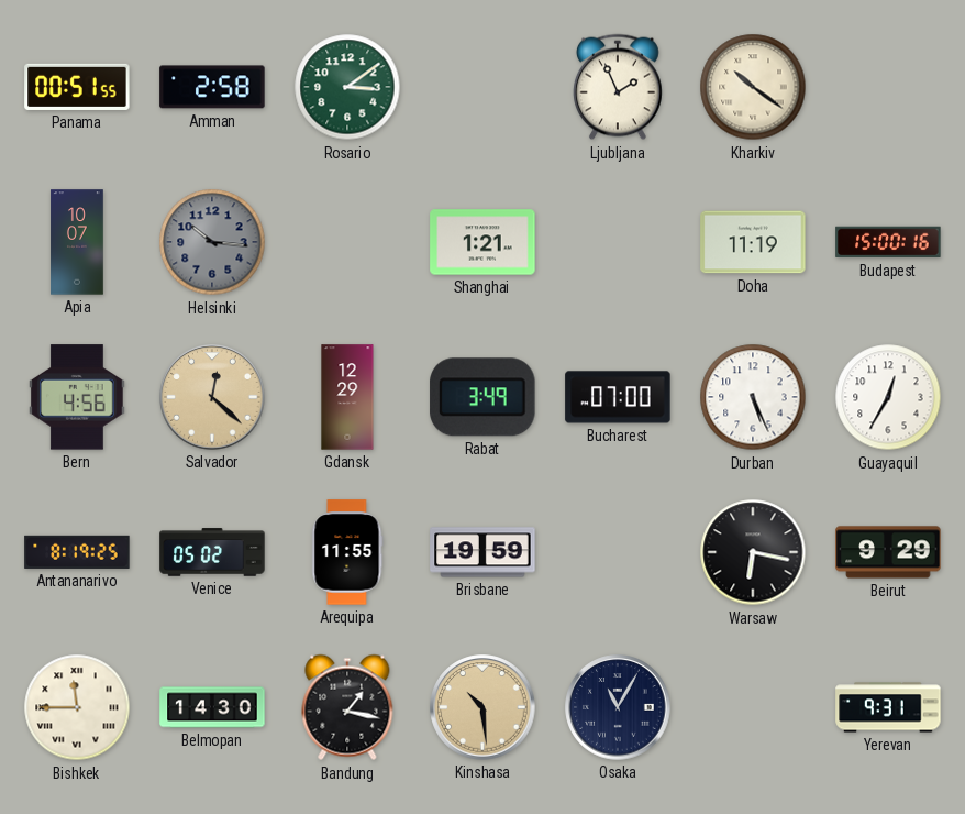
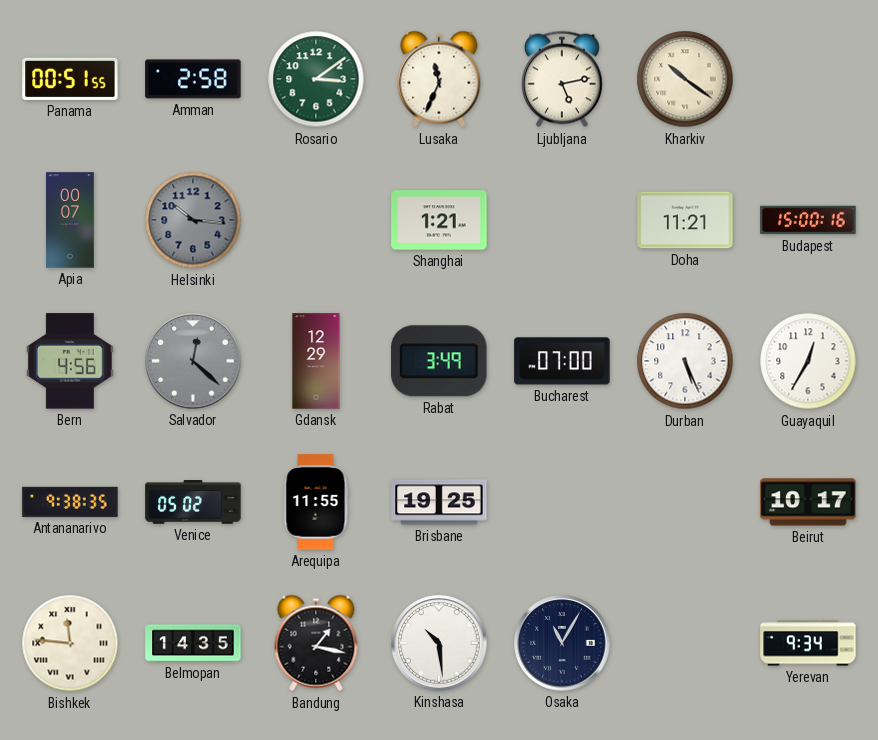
Lusaka: none -> 11:34
Ljubljana: 1:56 -> 5:13
Apia: 10:07 -> 00:07
Doha: 11:19 -> 11:21
Salvador dial: champagne -> grey
Antananarivo: 8:19 -> 9:38
Brisbane: 19:59 -> 19:25
Warsaw: 6:17 -> none
Beirut: 9:29 -> 10:17
Bishkek: 11:45 -> 11:46
Belmopan: 14:30 -> 14:35
Kinshasa dial: champagne -> white
Yerevan: 9:31 -> 9:34
